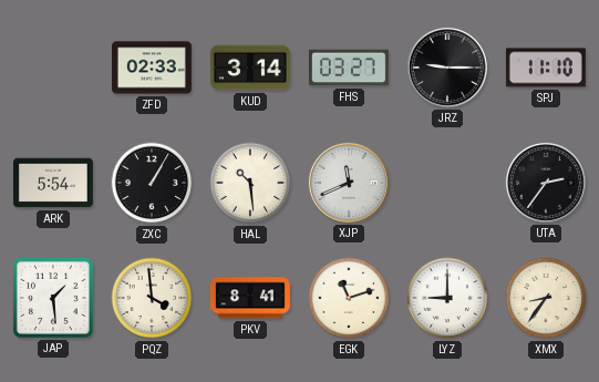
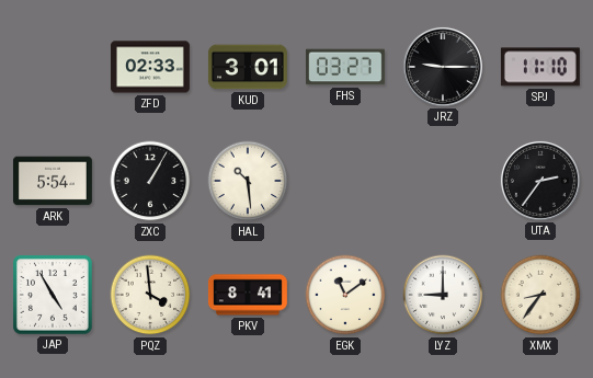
KUD: 3:14 -> 3:01
XJP: 11:41 -> none
JAP: 1:29 -> 4:55
EGK: 11:12 -> 11:09
